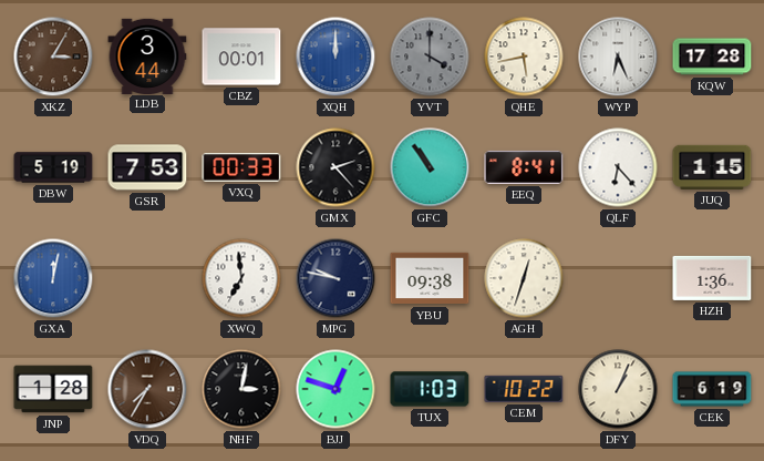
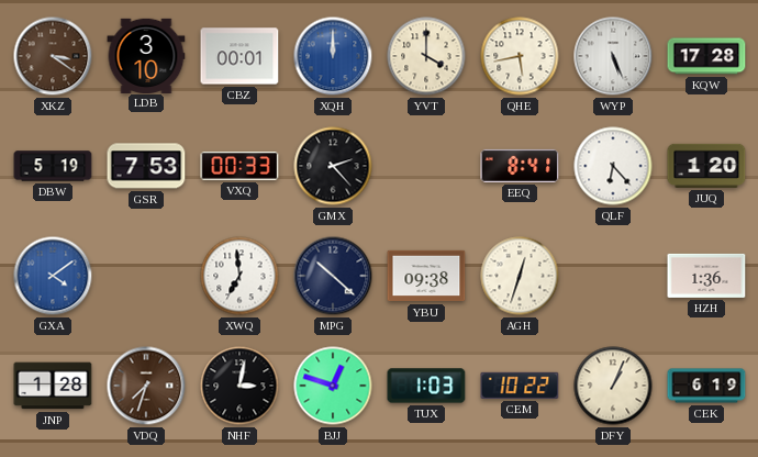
XKZ: 3:05 -> 3:21
LDB: 3:44 -> 3:10
YVT dial: grey -> cream
WYP: 6:26 -> 5:26
GFC: 10:54 -> none
JUQ: 1:15 -> 1:20
GXA: 12:02 -> 4:09
MPG: 9:47 -> 10:22
VDQ: 7:35 -> 7:33
